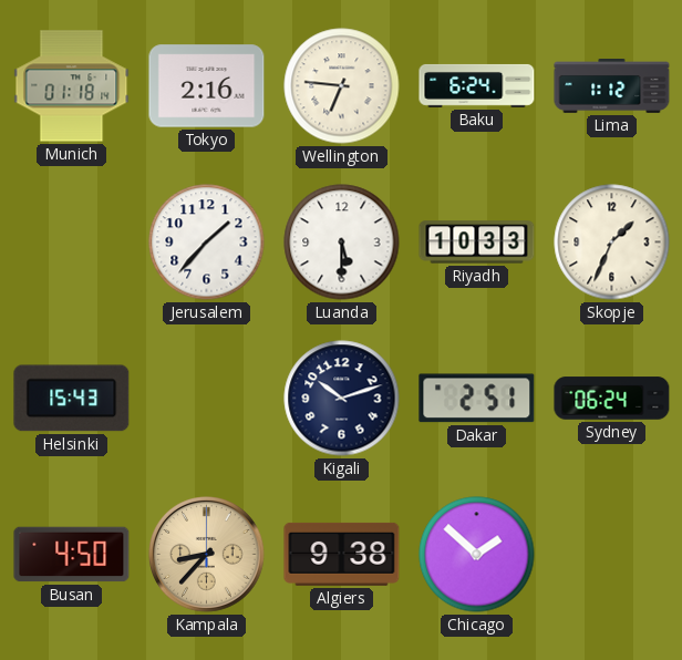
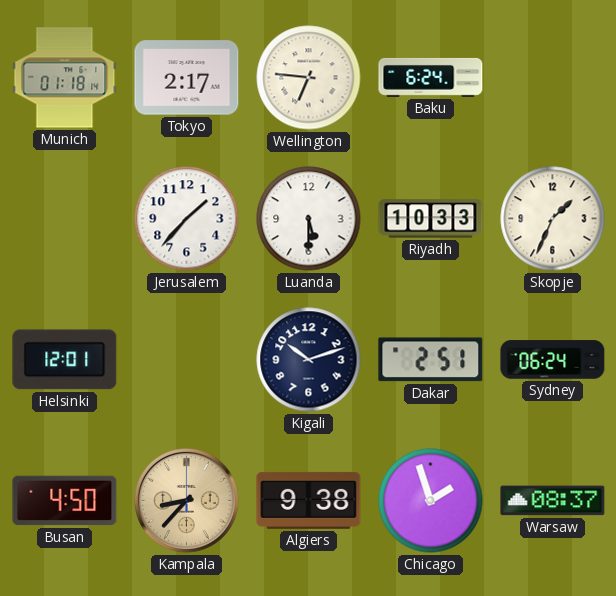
Tokyo: 2:16 -> 2:17
Lima: 1:12 -> none
Helsinki: 15:43 -> 12:01
Chicago: 1:52 -> 1:57
Warsaw: none -> 08:37
